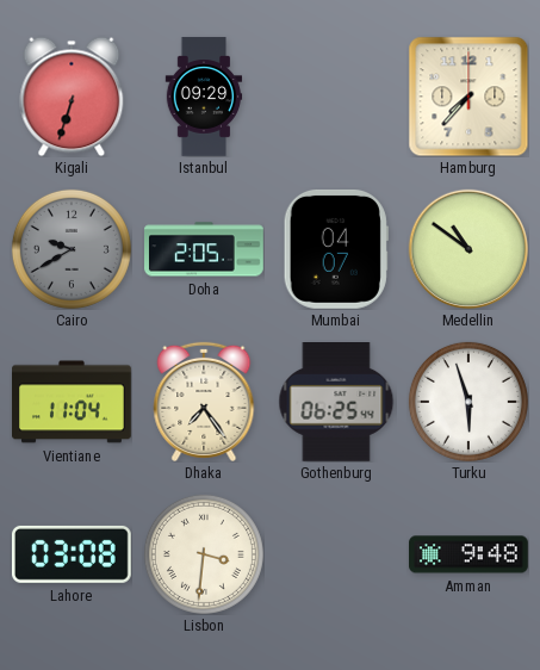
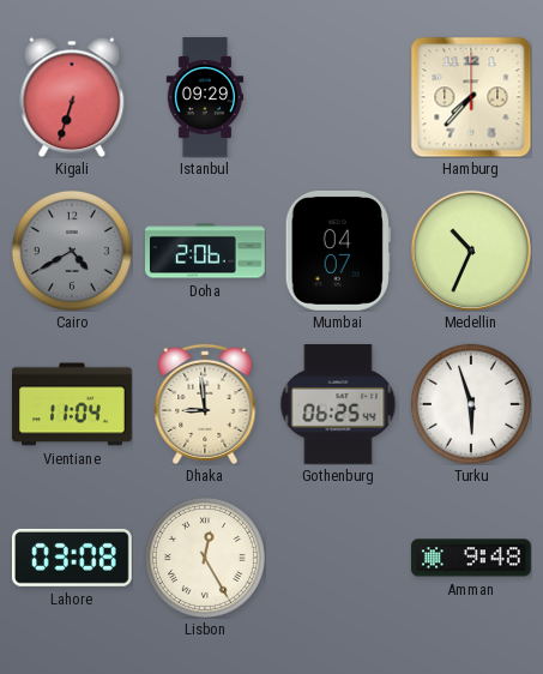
Cairo: 9:40 -> 4:40
Doha: 2:05 -> 2:06
Medellin: 10:51 -> 10:34
Dhaka: 7:24 -> 8:59
Lisbon: 3:31 -> 12:25
